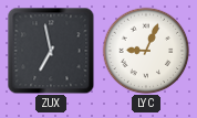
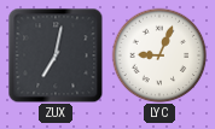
ZUX: 6:58 -> 7:02
